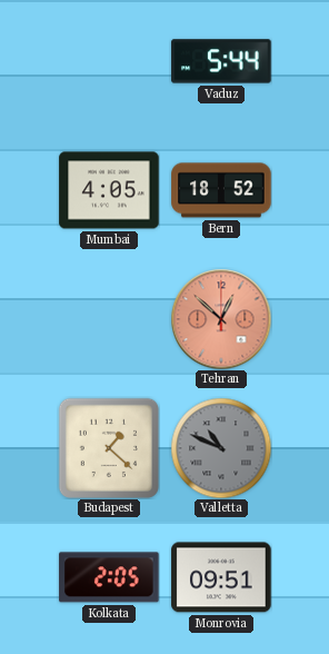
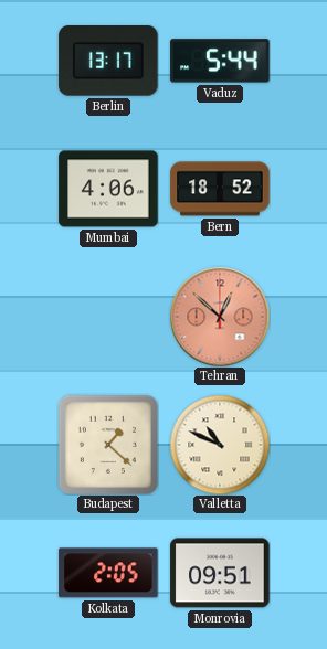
Berlin: none -> 13:17
Mumbai: 4:05 -> 4:06
Valletta dial: grey -> cream
